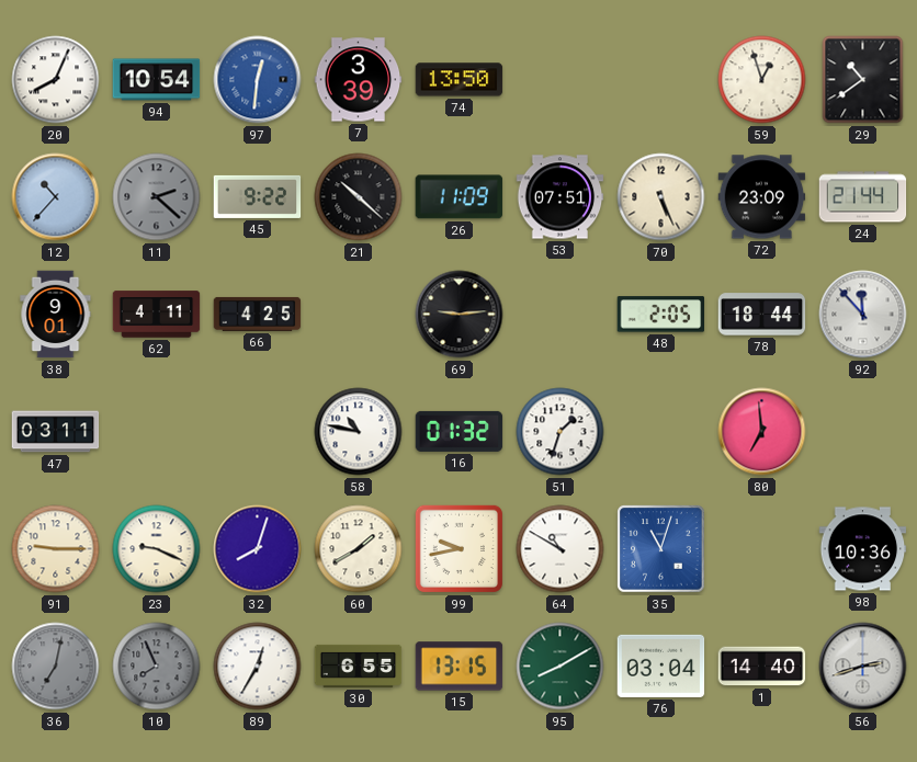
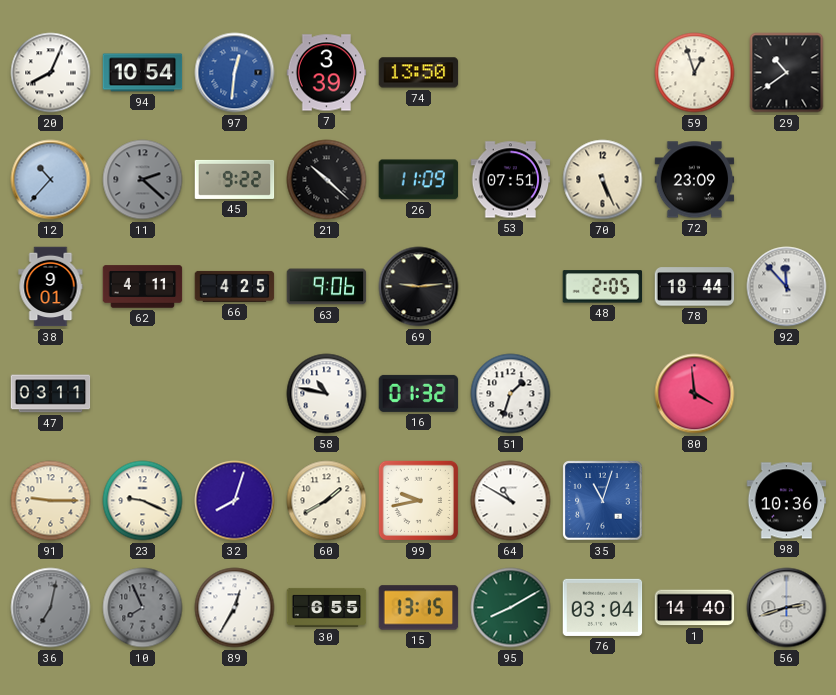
24: 21:44 -> none
63: none -> 9:06
80: 6:59 -> 3:59
